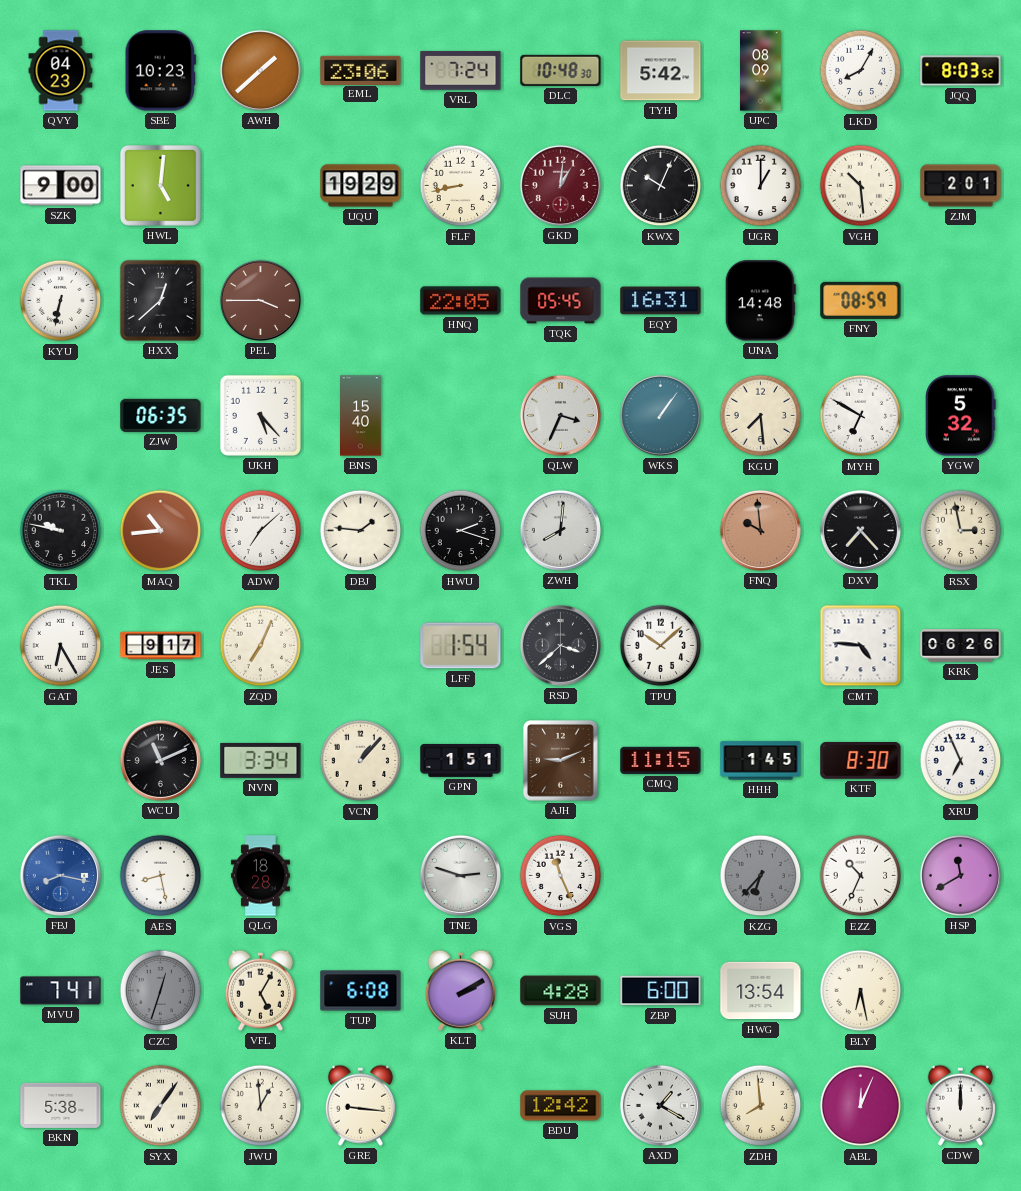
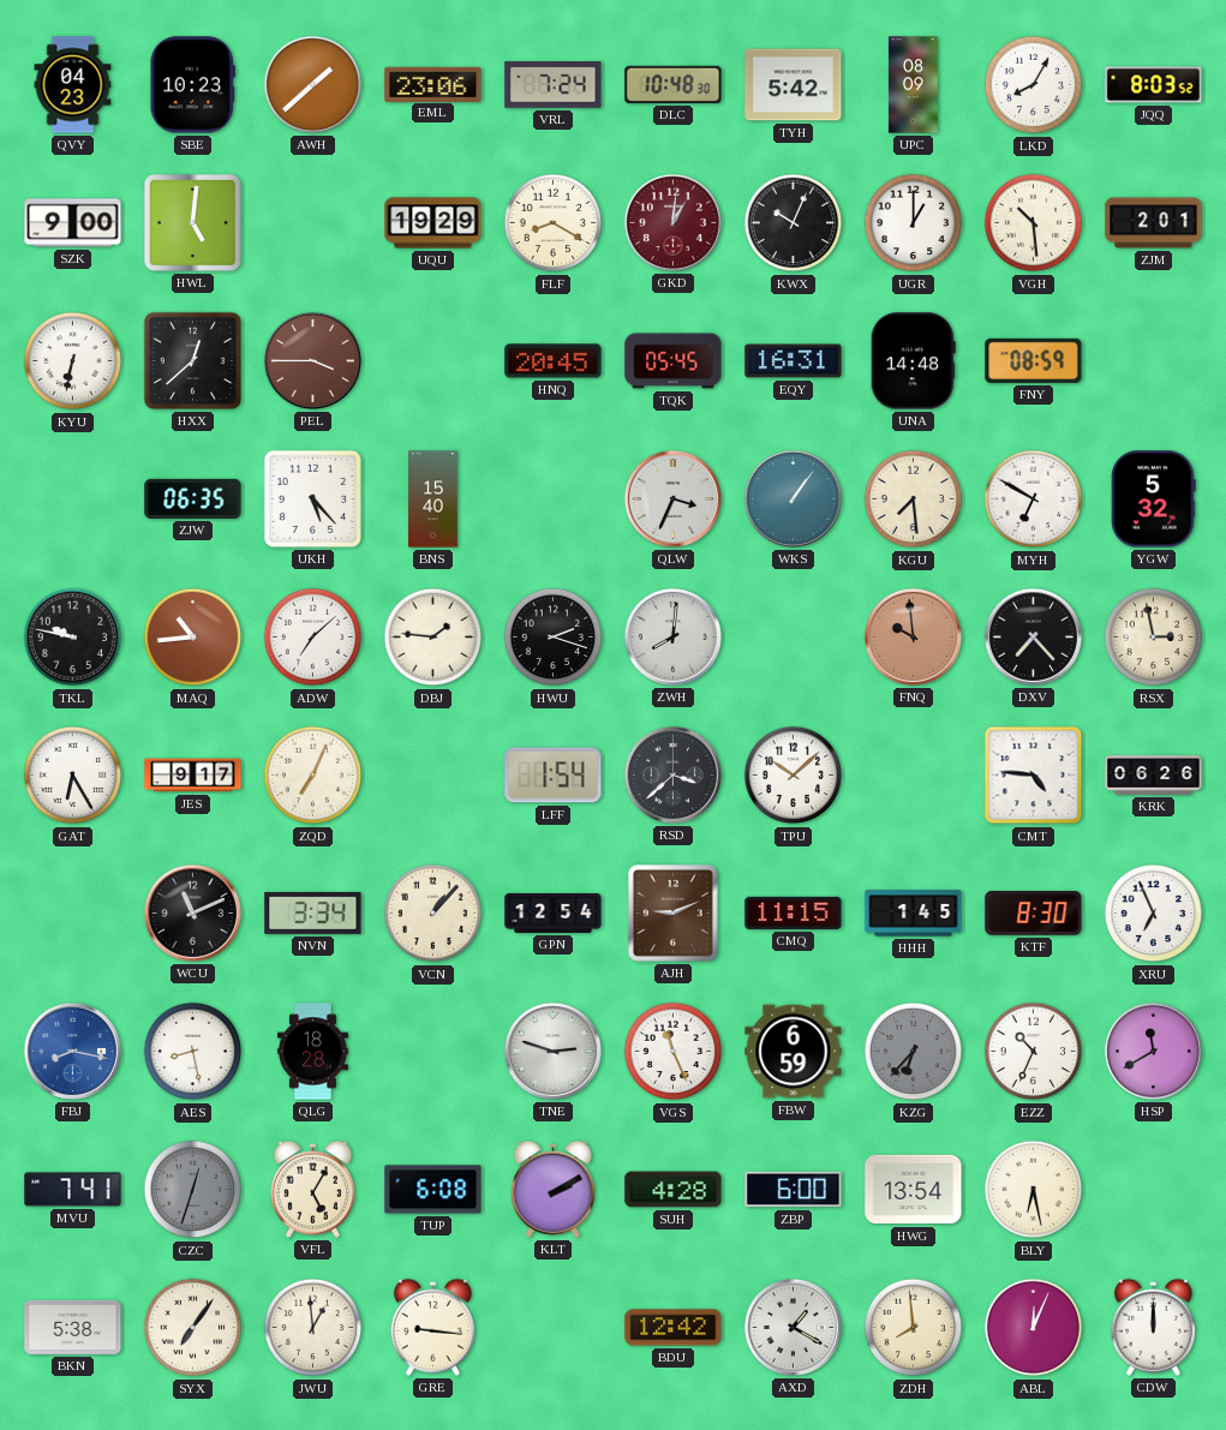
FLF: 8:43 -> 8:20
HNQ: 22:05 -> 20:45
GPN: 1:51 -> 12:54
FBW: none -> 6:59
